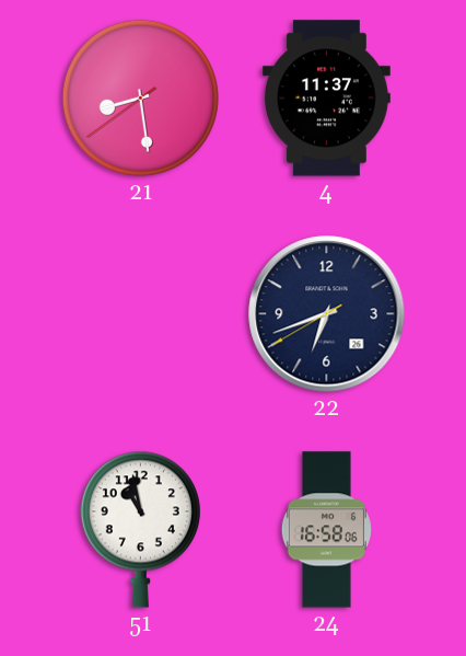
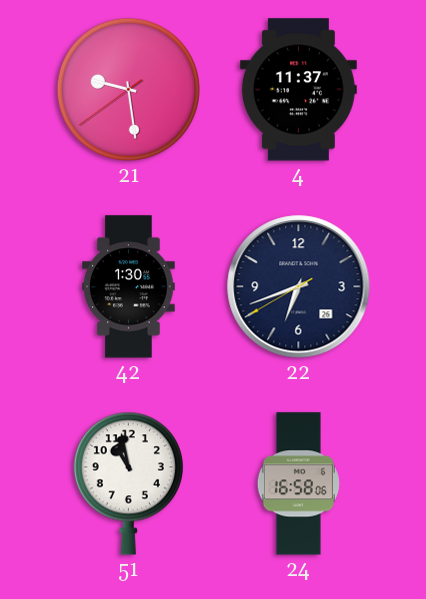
21: 8:28 -> 9:28
42: none -> 1:30
